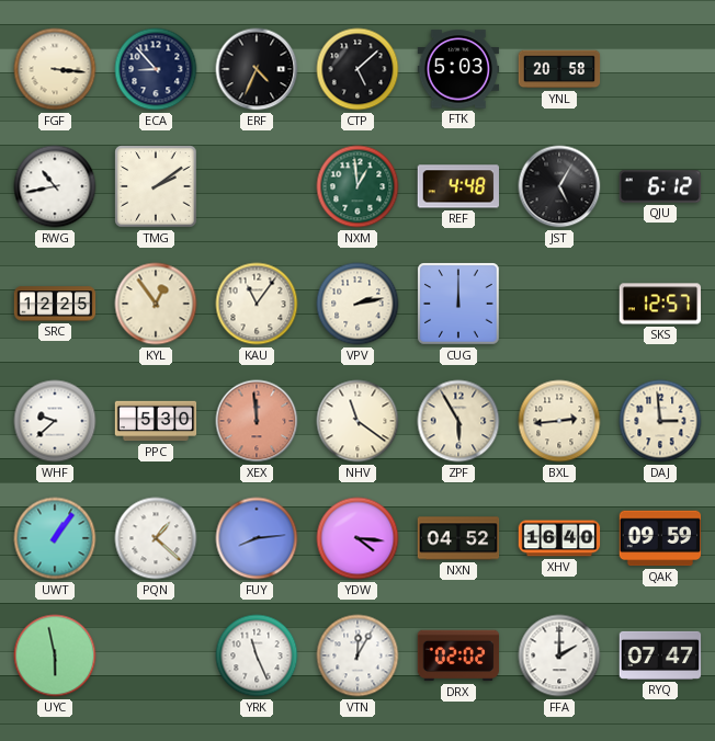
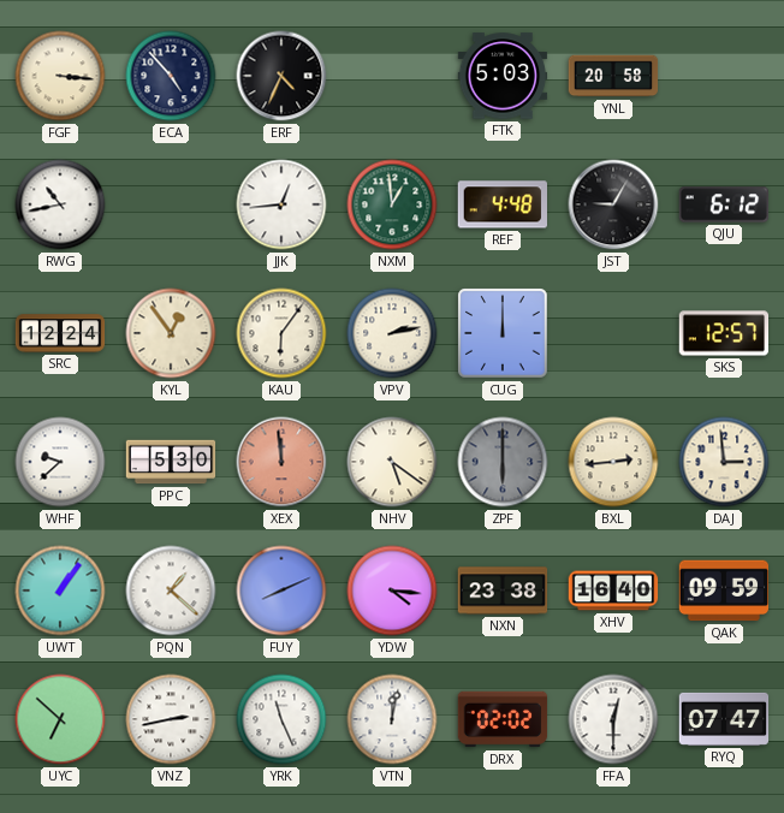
ECA: 8:53 -> 4:53
CTP: 5:08 -> none
TMG: 2:09 -> none
JJK: none -> 12:44
JST: 5:05 -> 9:05
SRC: 12:25 -> 12:24
KAU: 11:06 -> 6:06
NHV: 11:21 -> 5:21
ZPF: 5:55 -> 6:00
ZPF dial: cream -> grey
FUY: 8:14 -> 8:11
NXN: 04:52 -> 23:38
UYC: 5:58 -> 6:52
VNZ: none -> 2:43
VTN: 12:05 -> 12:02
FFA: 2:00 -> 12:30
